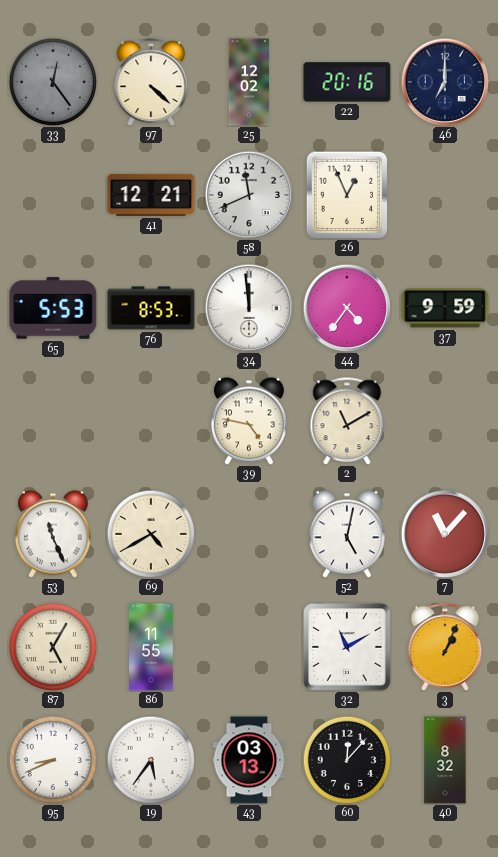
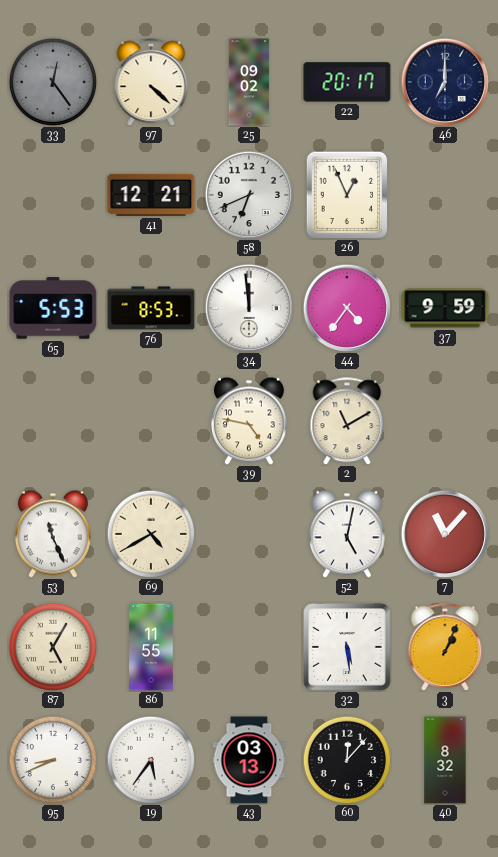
25: 12:02 -> 09:02
22: 20:16 -> 20:17
58: 11:41 -> 6:41
32: 11:10 -> 5:29
